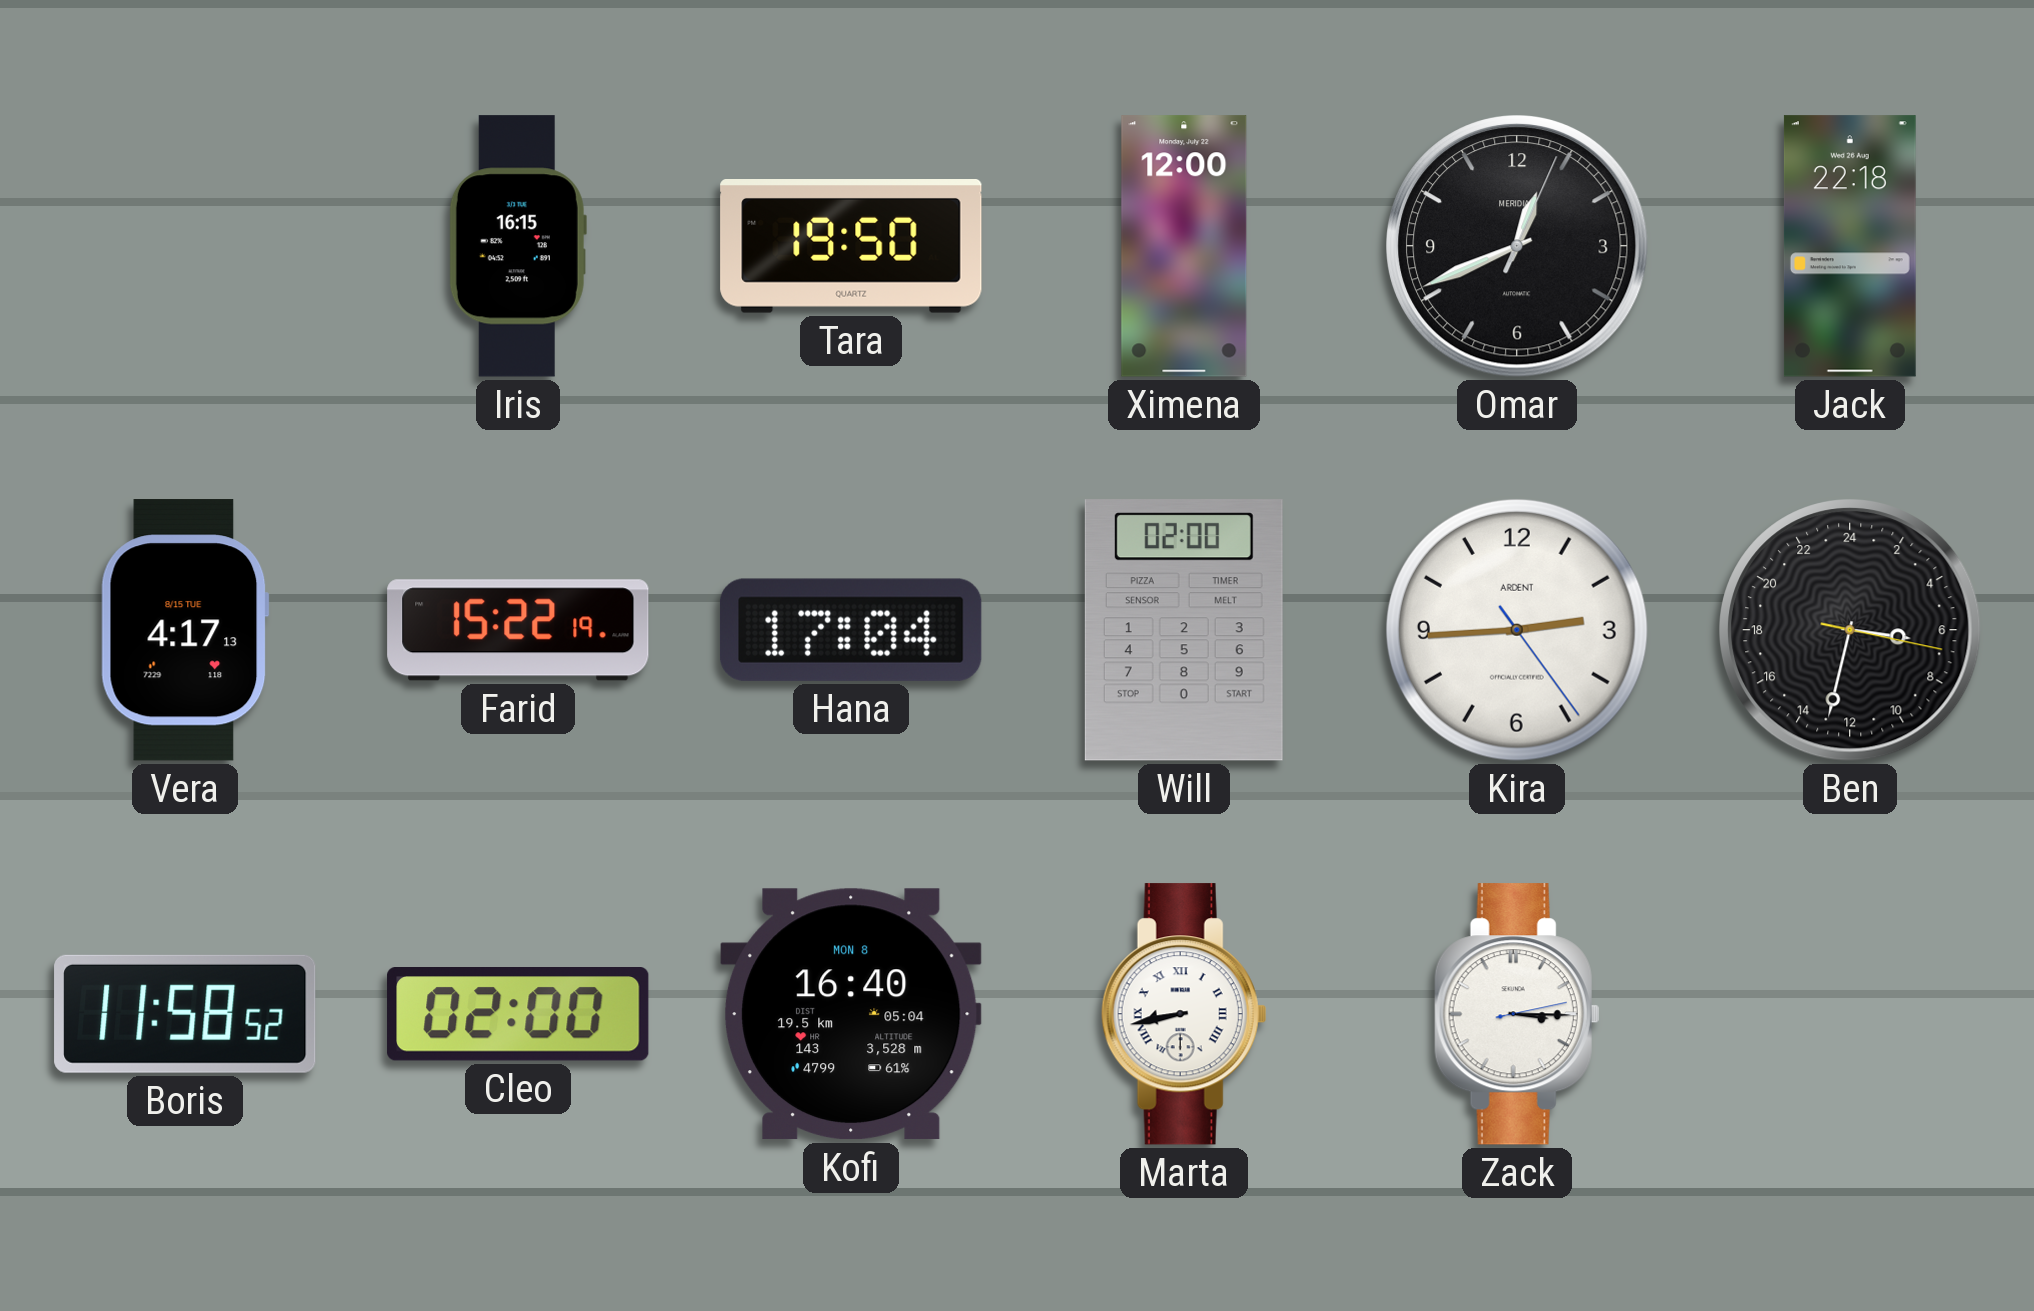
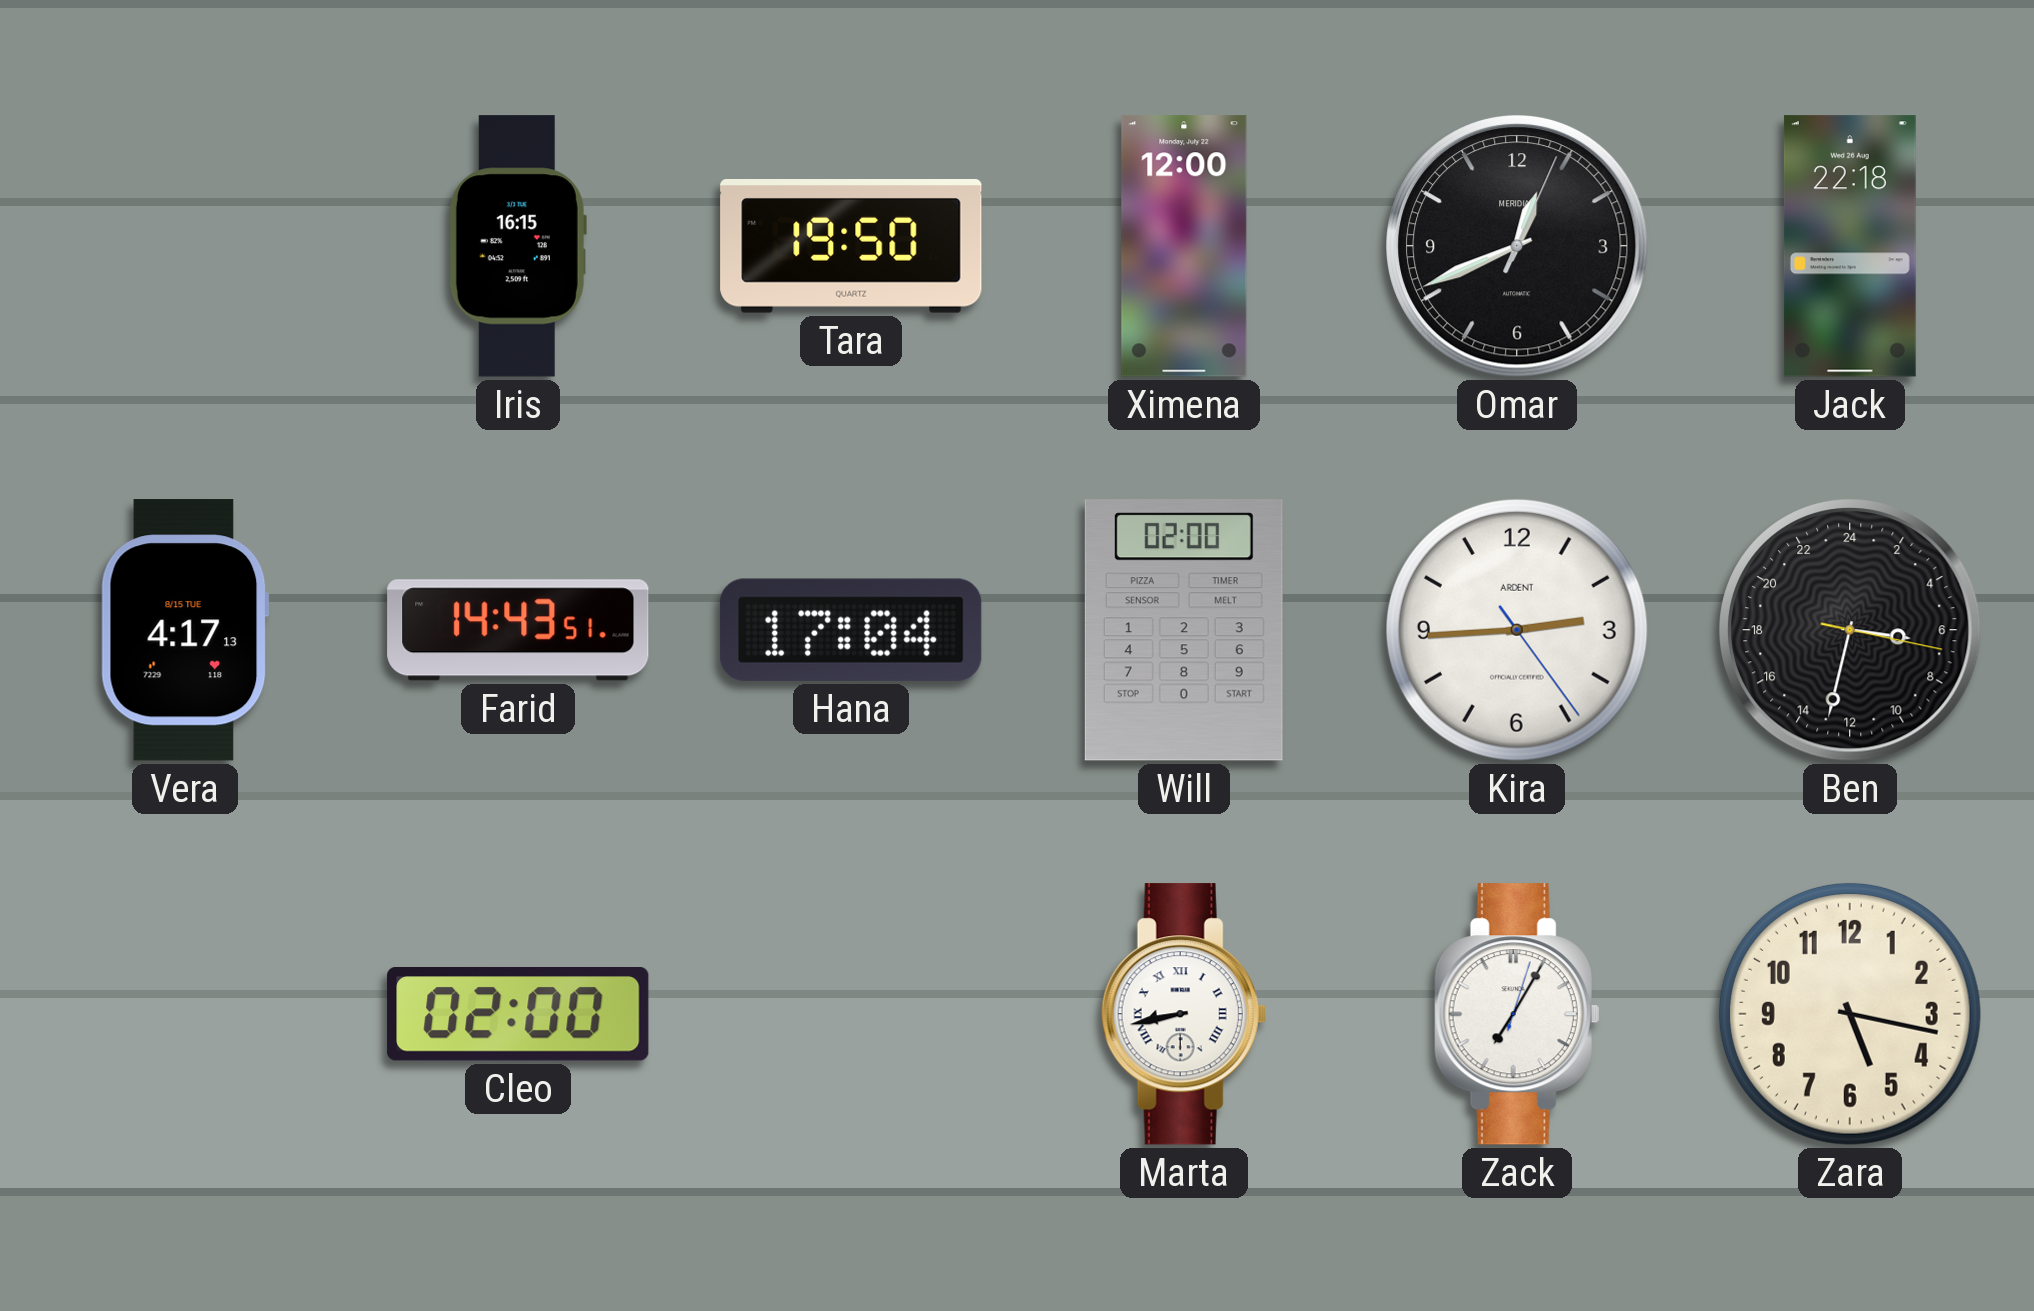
Farid: 15:22 -> 14:43
Boris: 11:58 -> none
Kofi: 16:40 -> none
Zack: 3:15 -> 7:05
Zara: none -> 5:17
